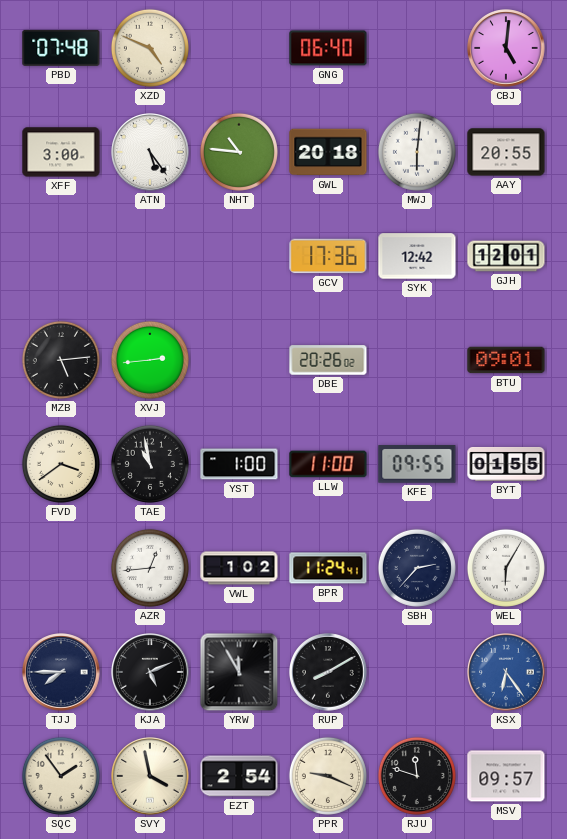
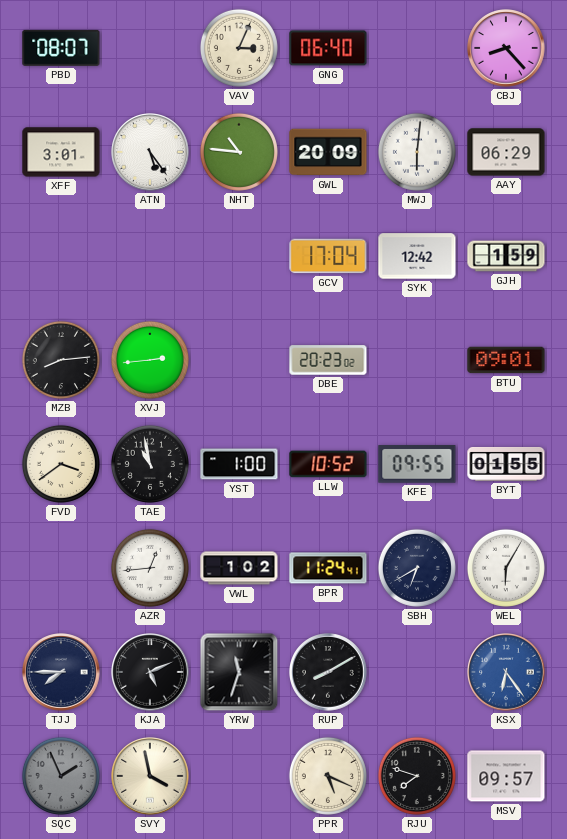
PBD: 07:48 -> 08:07
XZD: 4:49 -> none
VAV: none -> 3:04
CBJ: 5:01 -> 8:23
XFF: 3:00 -> 3:01
GWL: 20:18 -> 20:09
AAY: 20:55 -> 06:29
GCV: 17:36 -> 17:04
GJH: 12:01 -> 1:59
MZB: 5:14 -> 8:14
DBE: 20:26 -> 20:23
LLW: 11:00 -> 10:52
SBH: 2:37 -> 6:40
YRW: 11:55 -> 11:33
SQC: 1:54 -> 1:56
SQC dial: cream -> grey
EZT: 2:54 -> none
PPR: 9:19 -> 5:19
RJU: 11:48 -> 7:48
